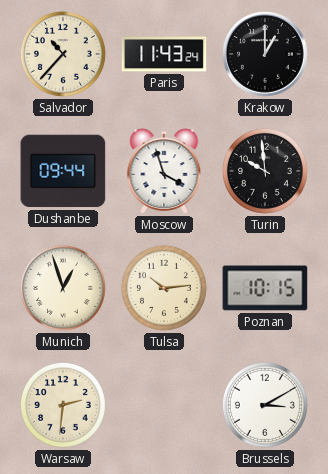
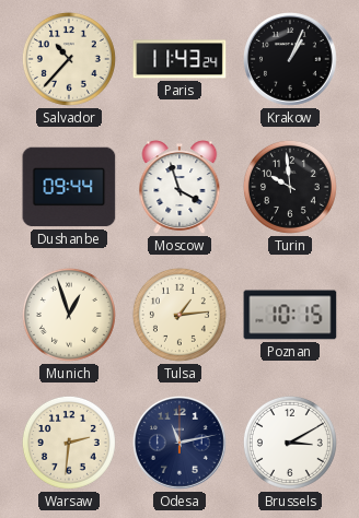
Krakow: 1:00 -> 1:04
Tulsa: 10:14 -> 1:14
Odesa: none -> 11:13
